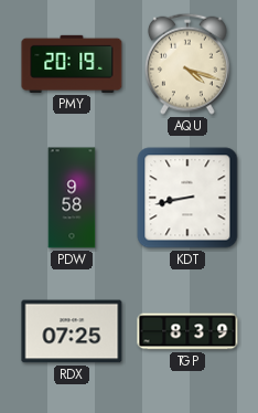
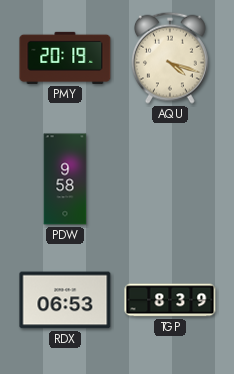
KDT: 8:43 -> none
RDX: 07:25 -> 06:53
